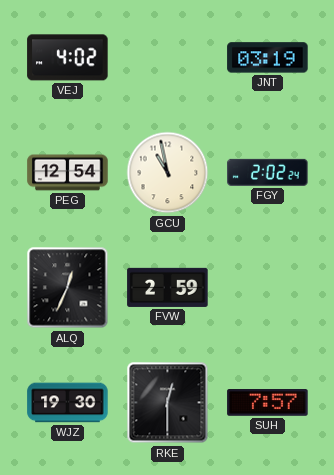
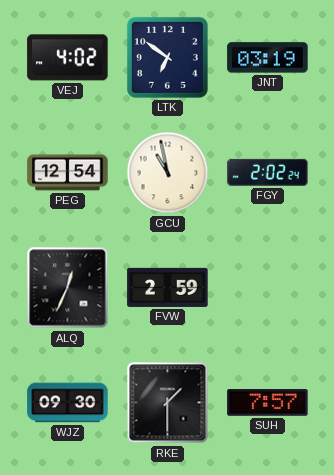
LTK: none -> 6:51
WJZ: 19:30 -> 09:30
RKE: 12:30 -> 1:30
